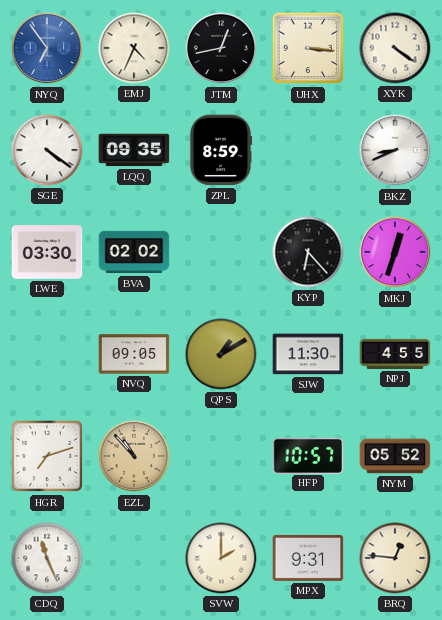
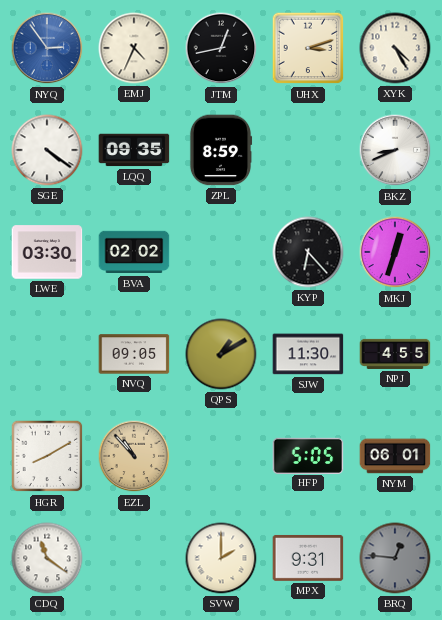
NYQ: 6:54 -> 2:54
UHX: 3:16 -> 3:12
XYK: 4:21 -> 4:25
HGR: 7:12 -> 8:10
HFP: 10:57 -> 5:05
NYM: 05:52 -> 06:01
CDQ: 11:26 -> 11:21
BRQ dial: cream -> grey
